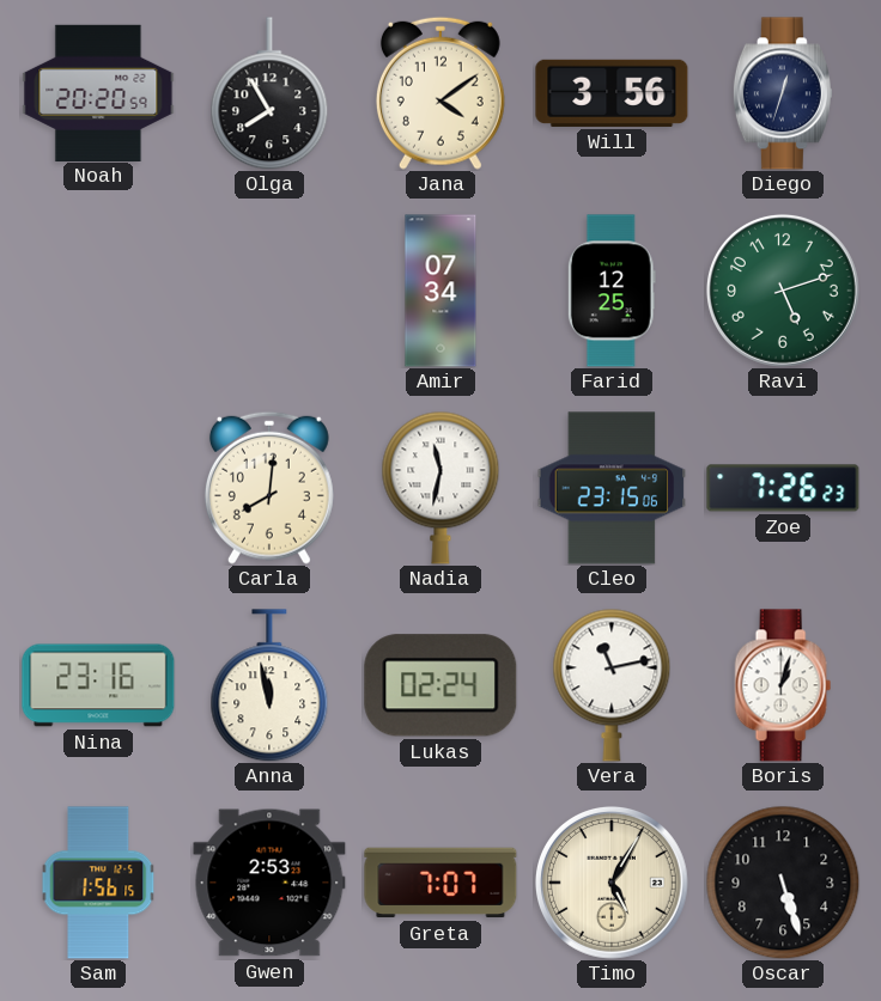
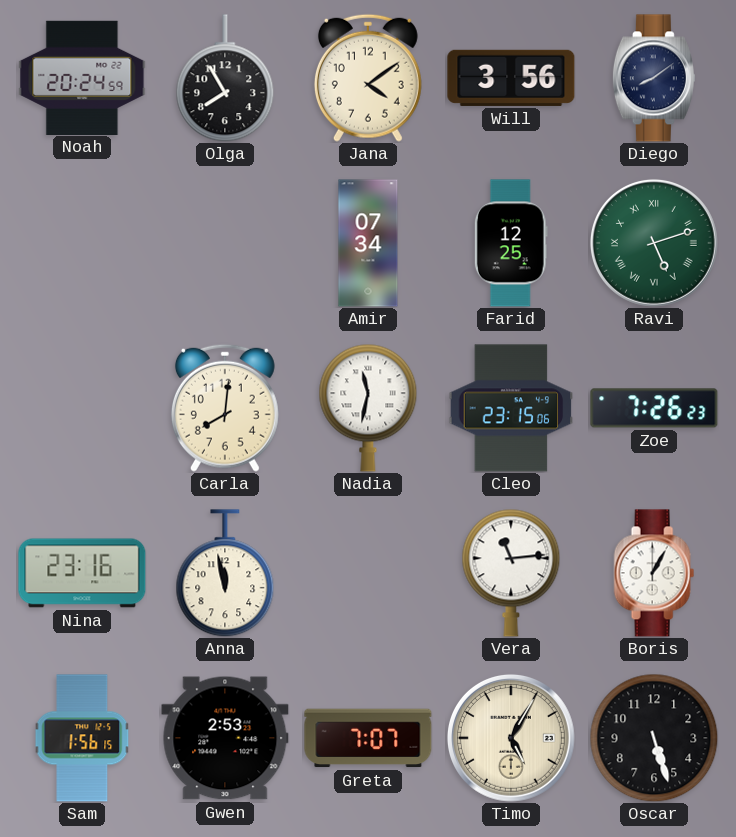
Noah: 20:20 -> 20:24
Diego: 12:33 -> 8:09
Ravi numerals: Arabic -> Roman
Lukas: 02:24 -> none
Vera: 11:13 -> 11:14
Boris: 1:03 -> 1:05
